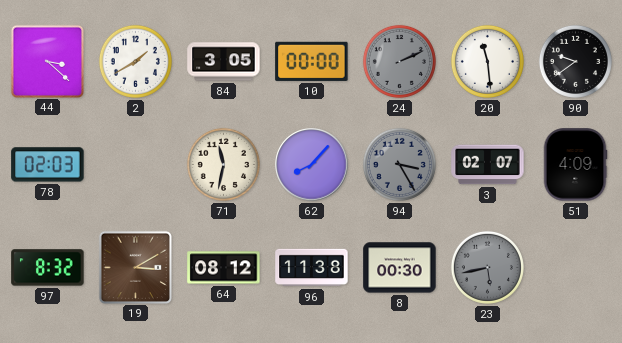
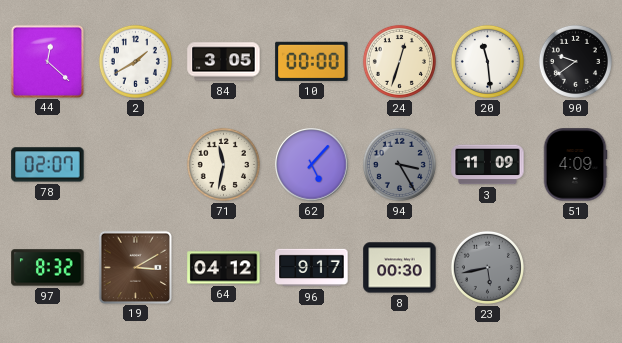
44: 3:22 -> 12:22
24: 2:11 -> 12:33
24 dial: grey -> cream
78: 02:03 -> 02:07
62: 8:07 -> 5:07
3: 02:07 -> 11:09
64: 08:12 -> 04:12
96: 11:38 -> 9:17
